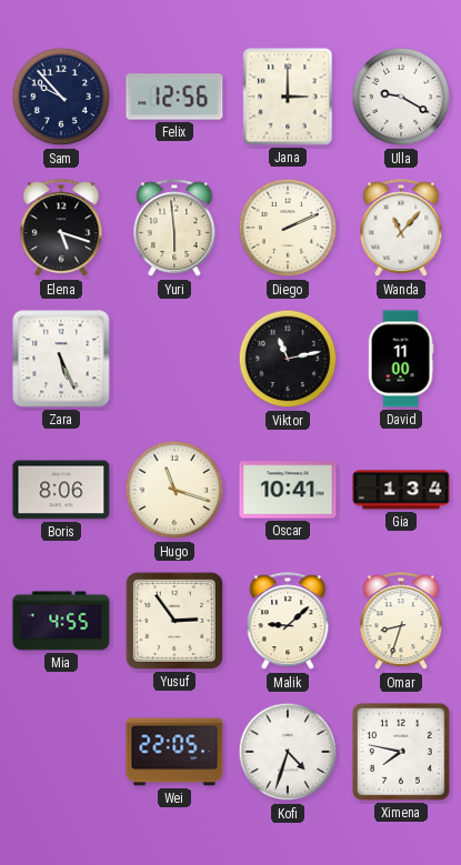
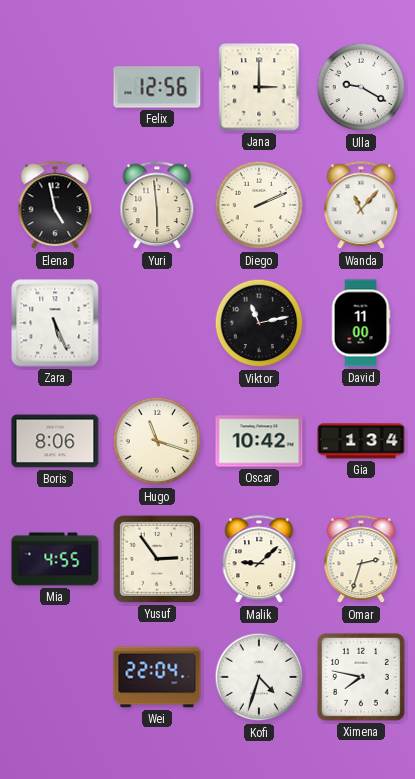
Sam: 9:53 -> none
Elena: 5:18 -> 4:58
Oscar: 10:41 -> 10:42
Omar: 8:33 -> 2:33
Wei: 22:05 -> 22:04
